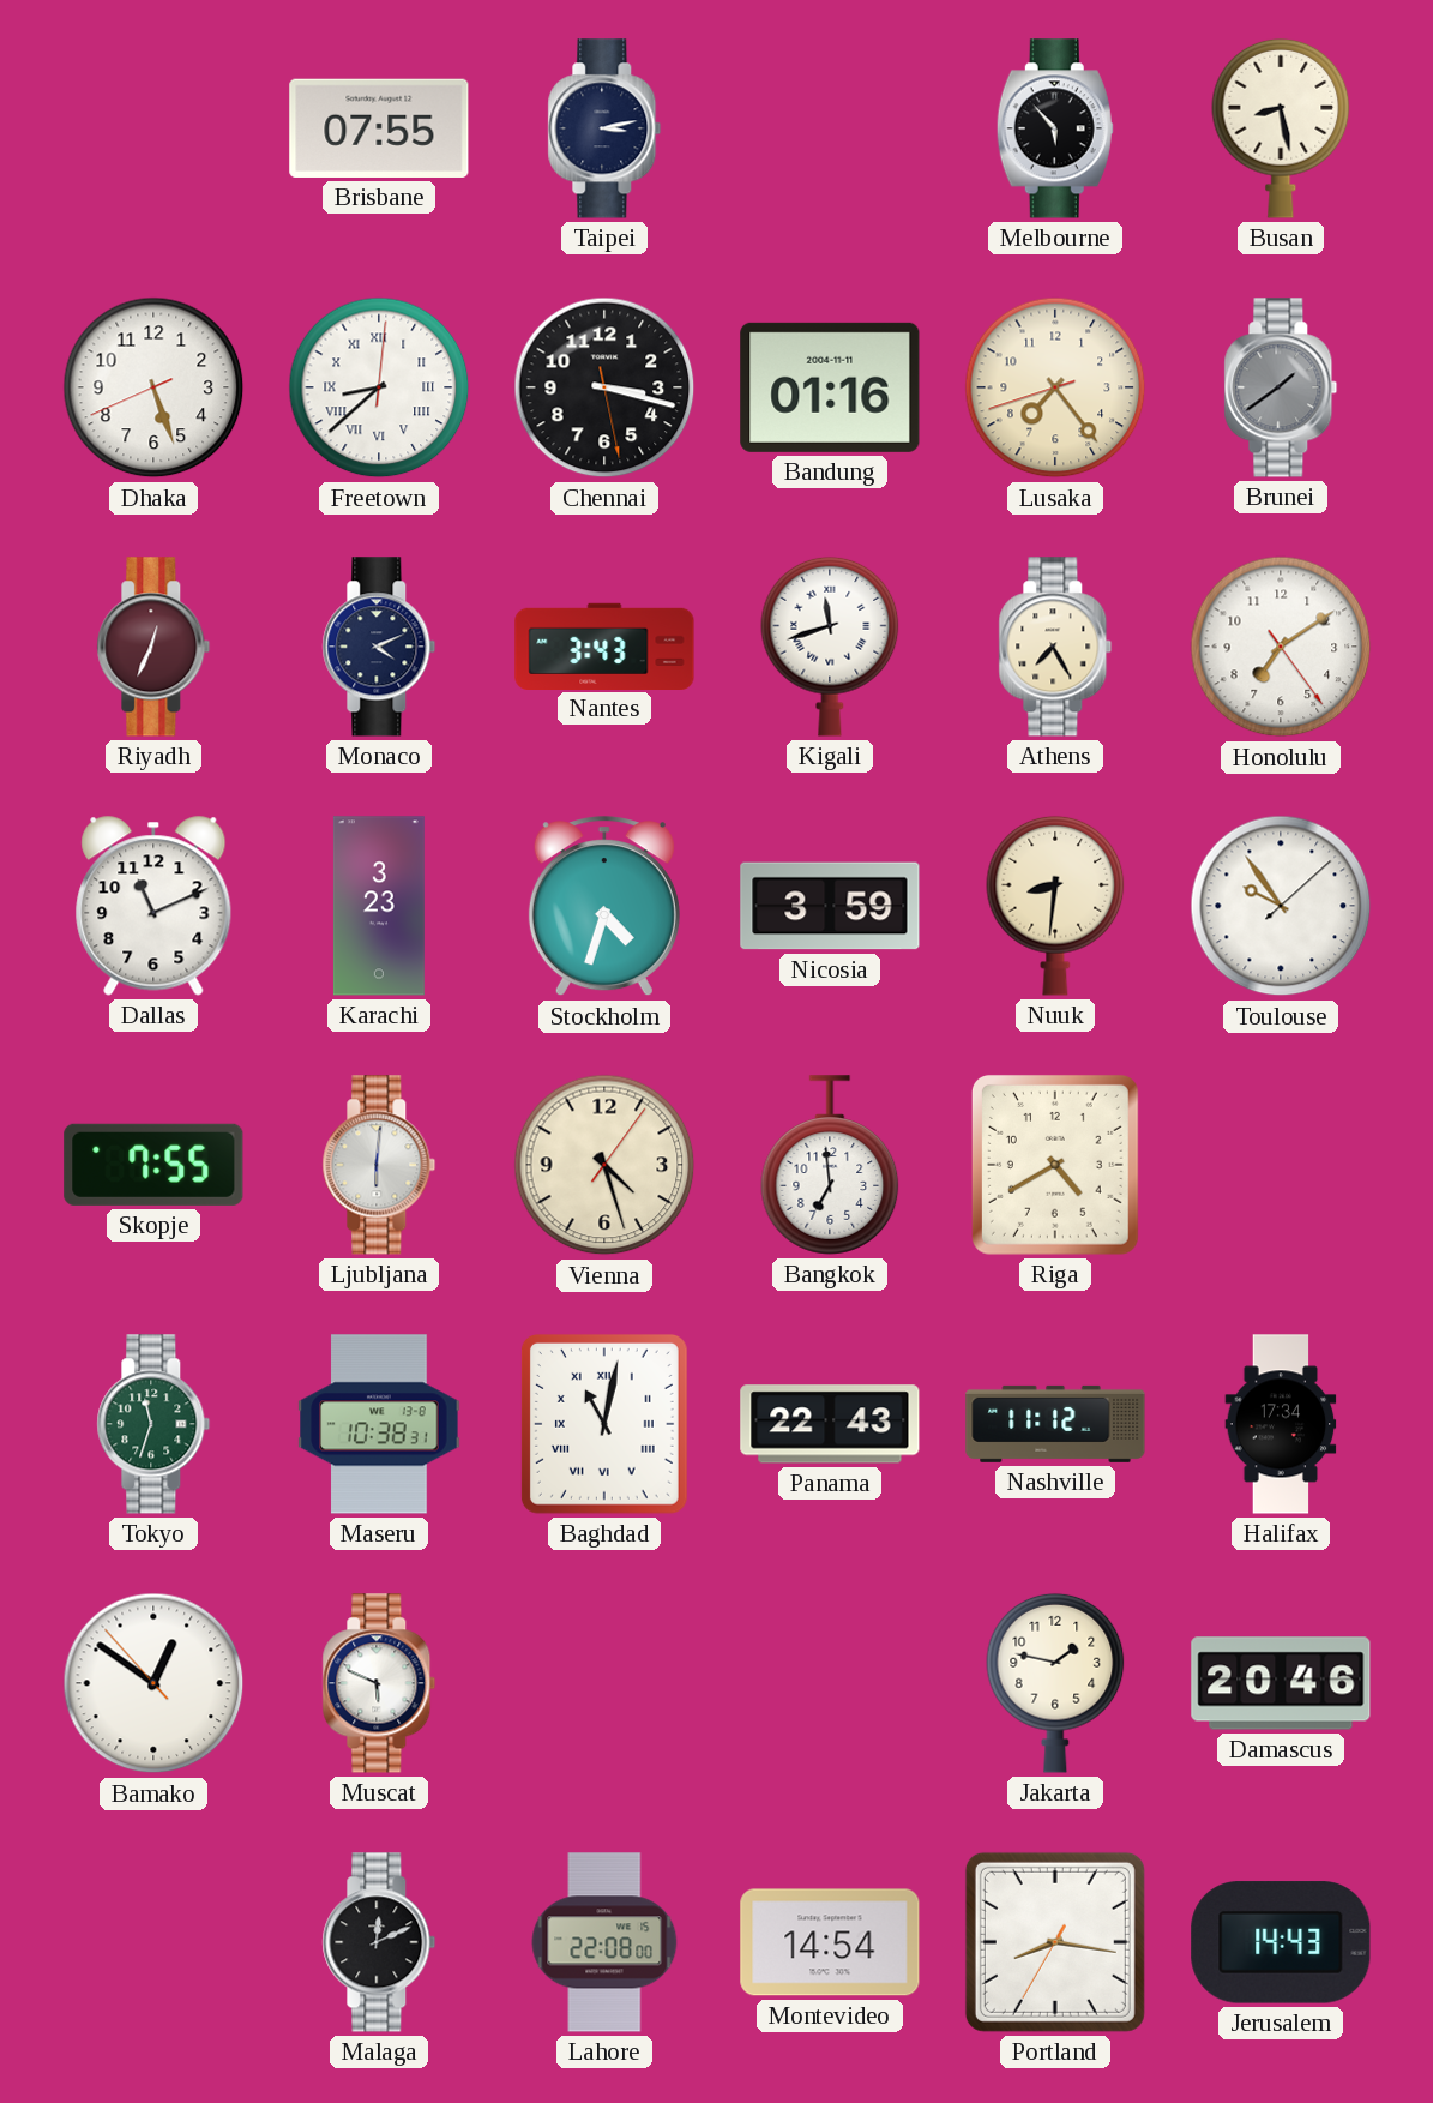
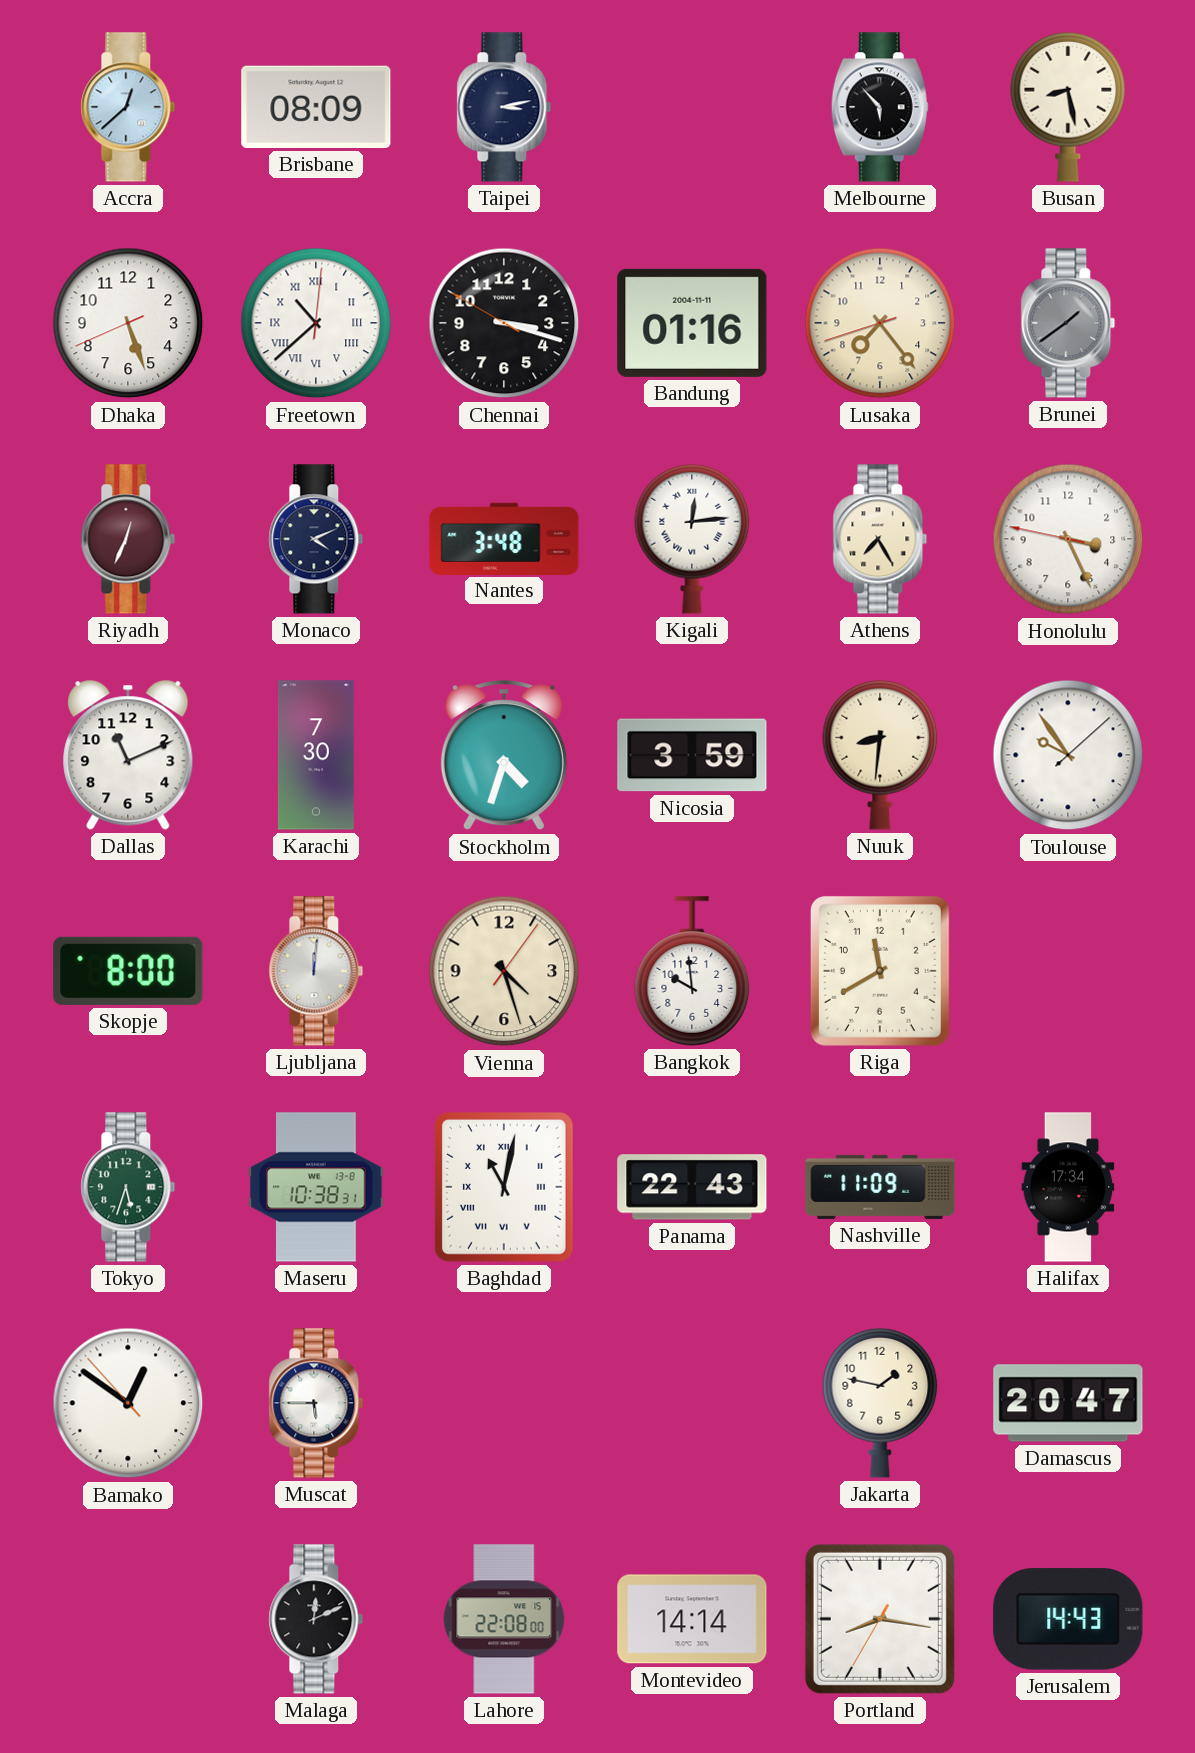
Accra: none -> 12:38
Brisbane: 07:55 -> 08:09
Freetown: 8:38 -> 10:38
Chennai: 3:17:28 -> 3:17:50
Nantes: 3:43 -> 3:48
Kigali: 11:42 -> 12:14
Honolulu: 7:09 -> 3:25
Karachi: 3:23 -> 7:30
Skopje: 7:55 -> 8:00
Ljubljana: 6:01 -> 12:01
Bangkok: 6:59 -> 9:59
Riga: 4:40 -> 11:40
Tokyo: 11:33 -> 5:33
Nashville: 11:12 -> 11:09
Muscat: 5:49 -> 5:45
Damascus: 20:46 -> 20:47
Montevideo: 14:54 -> 14:14
